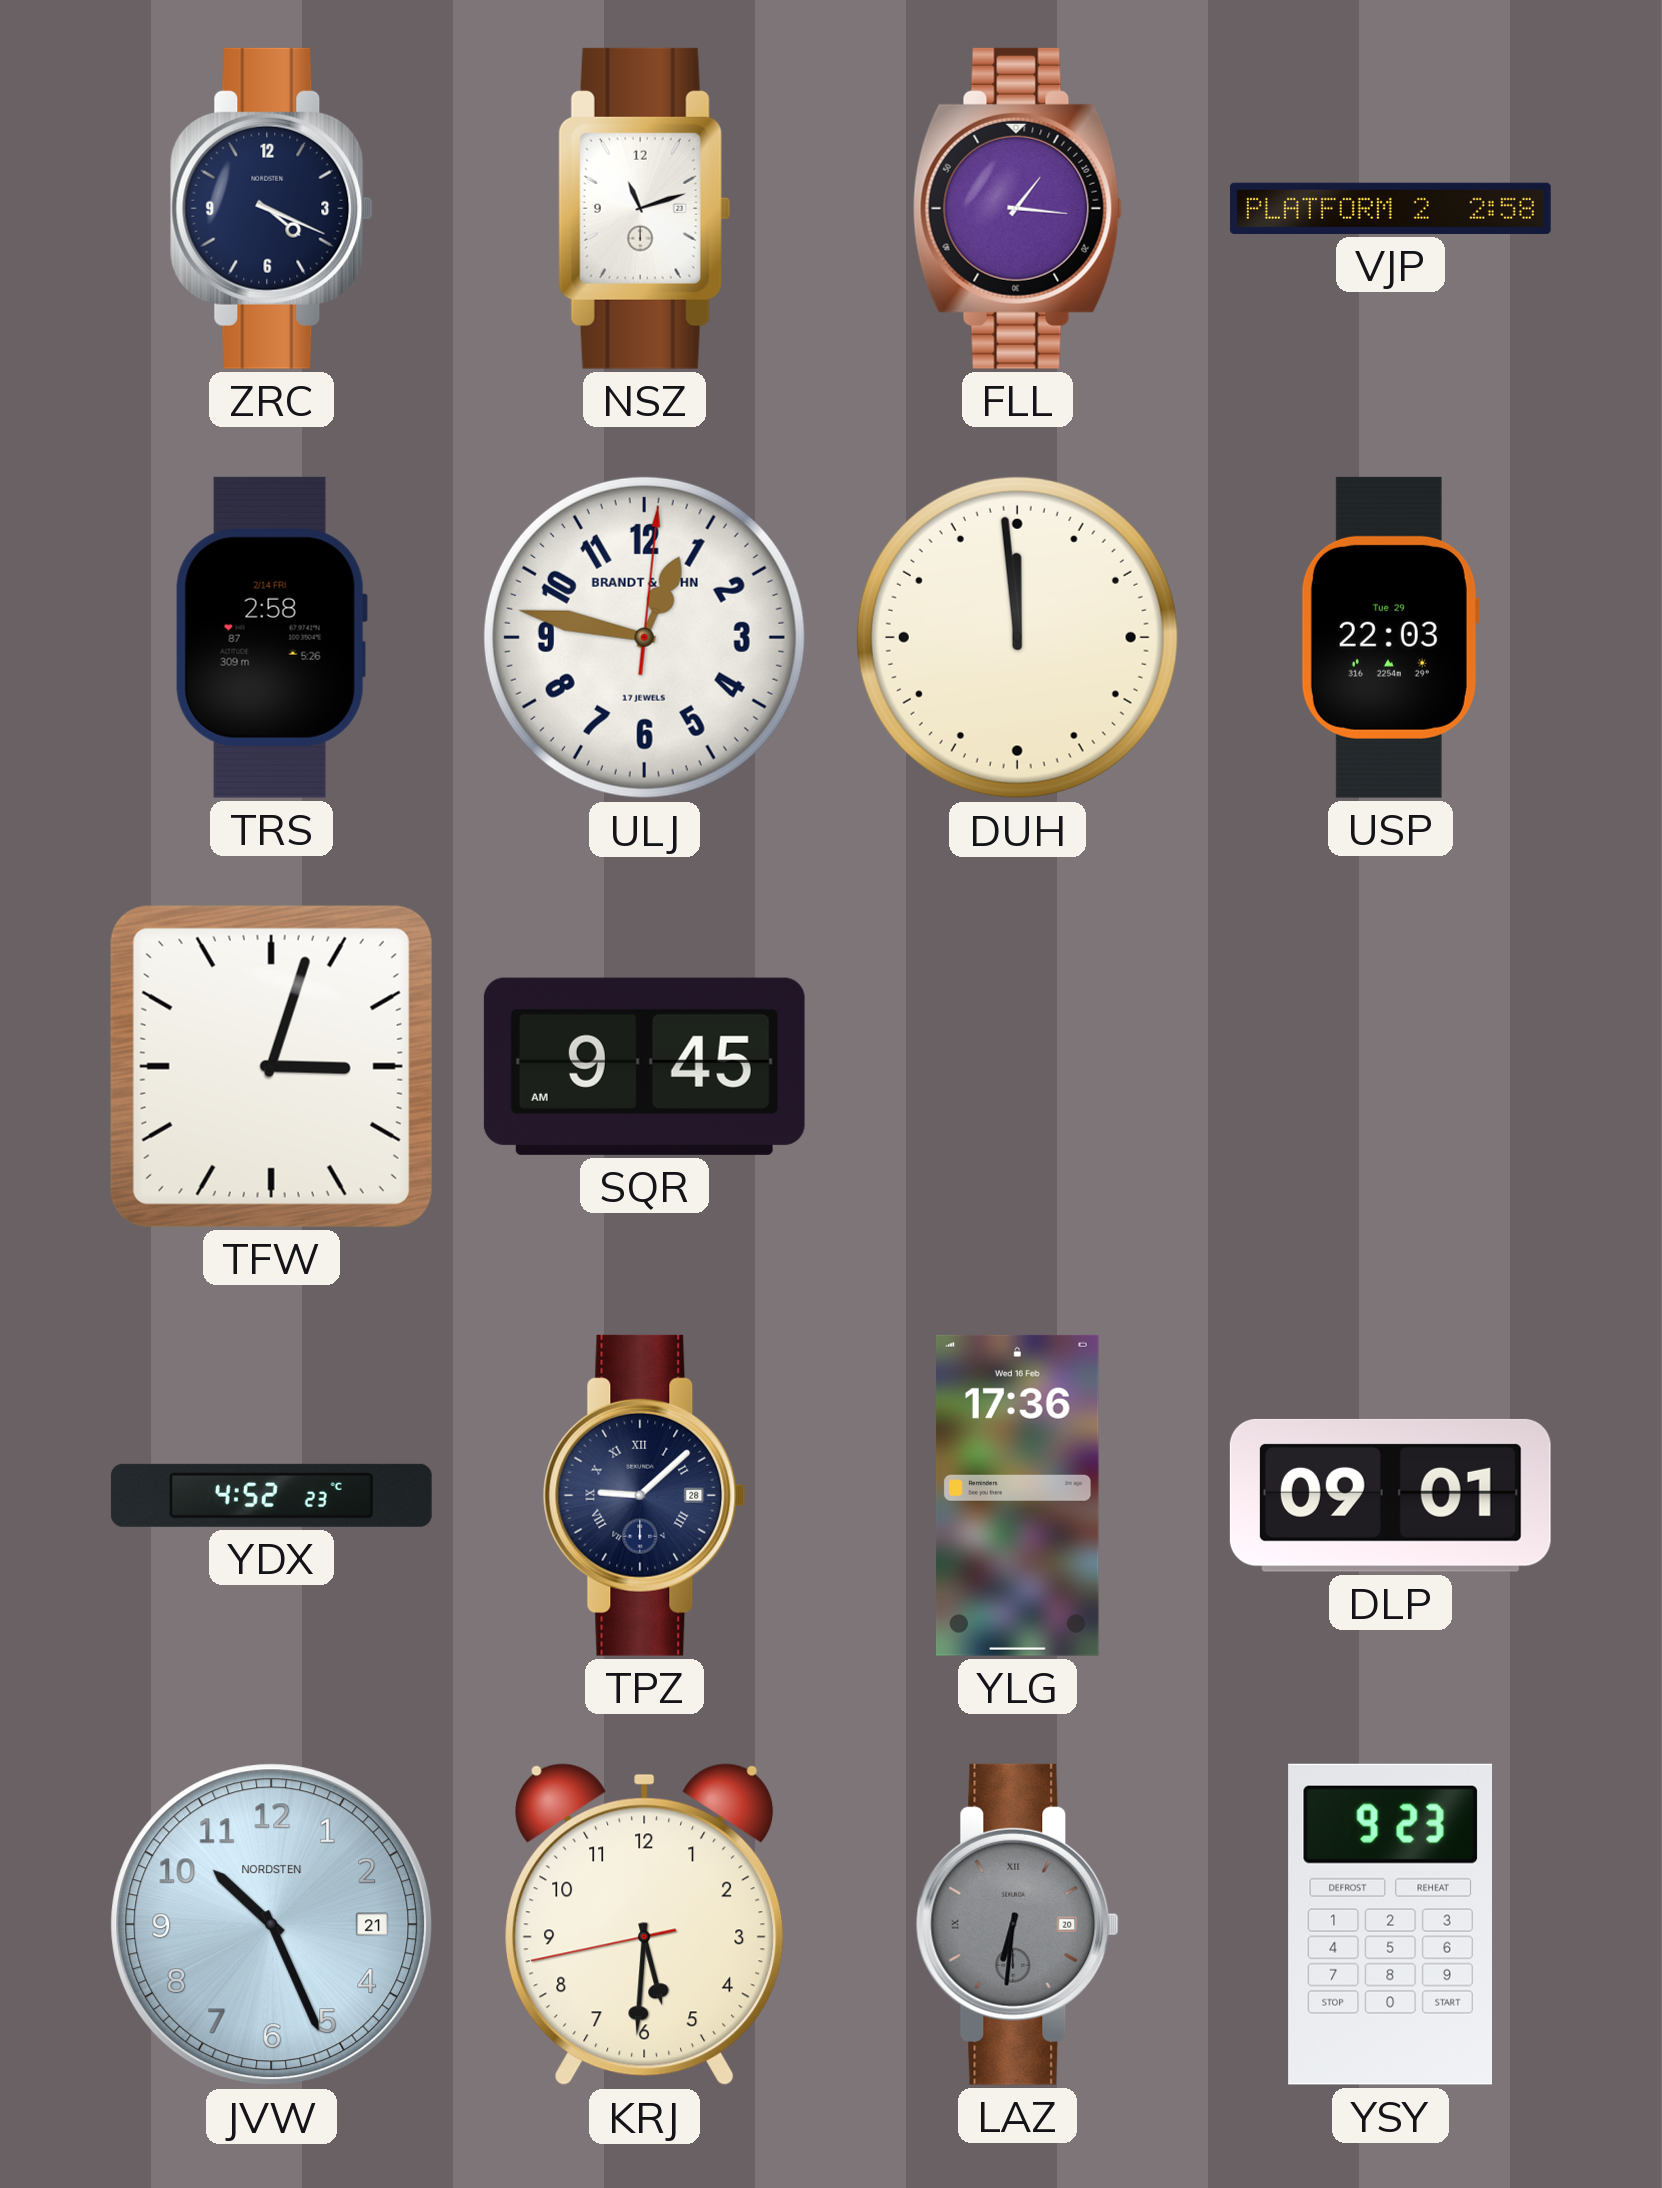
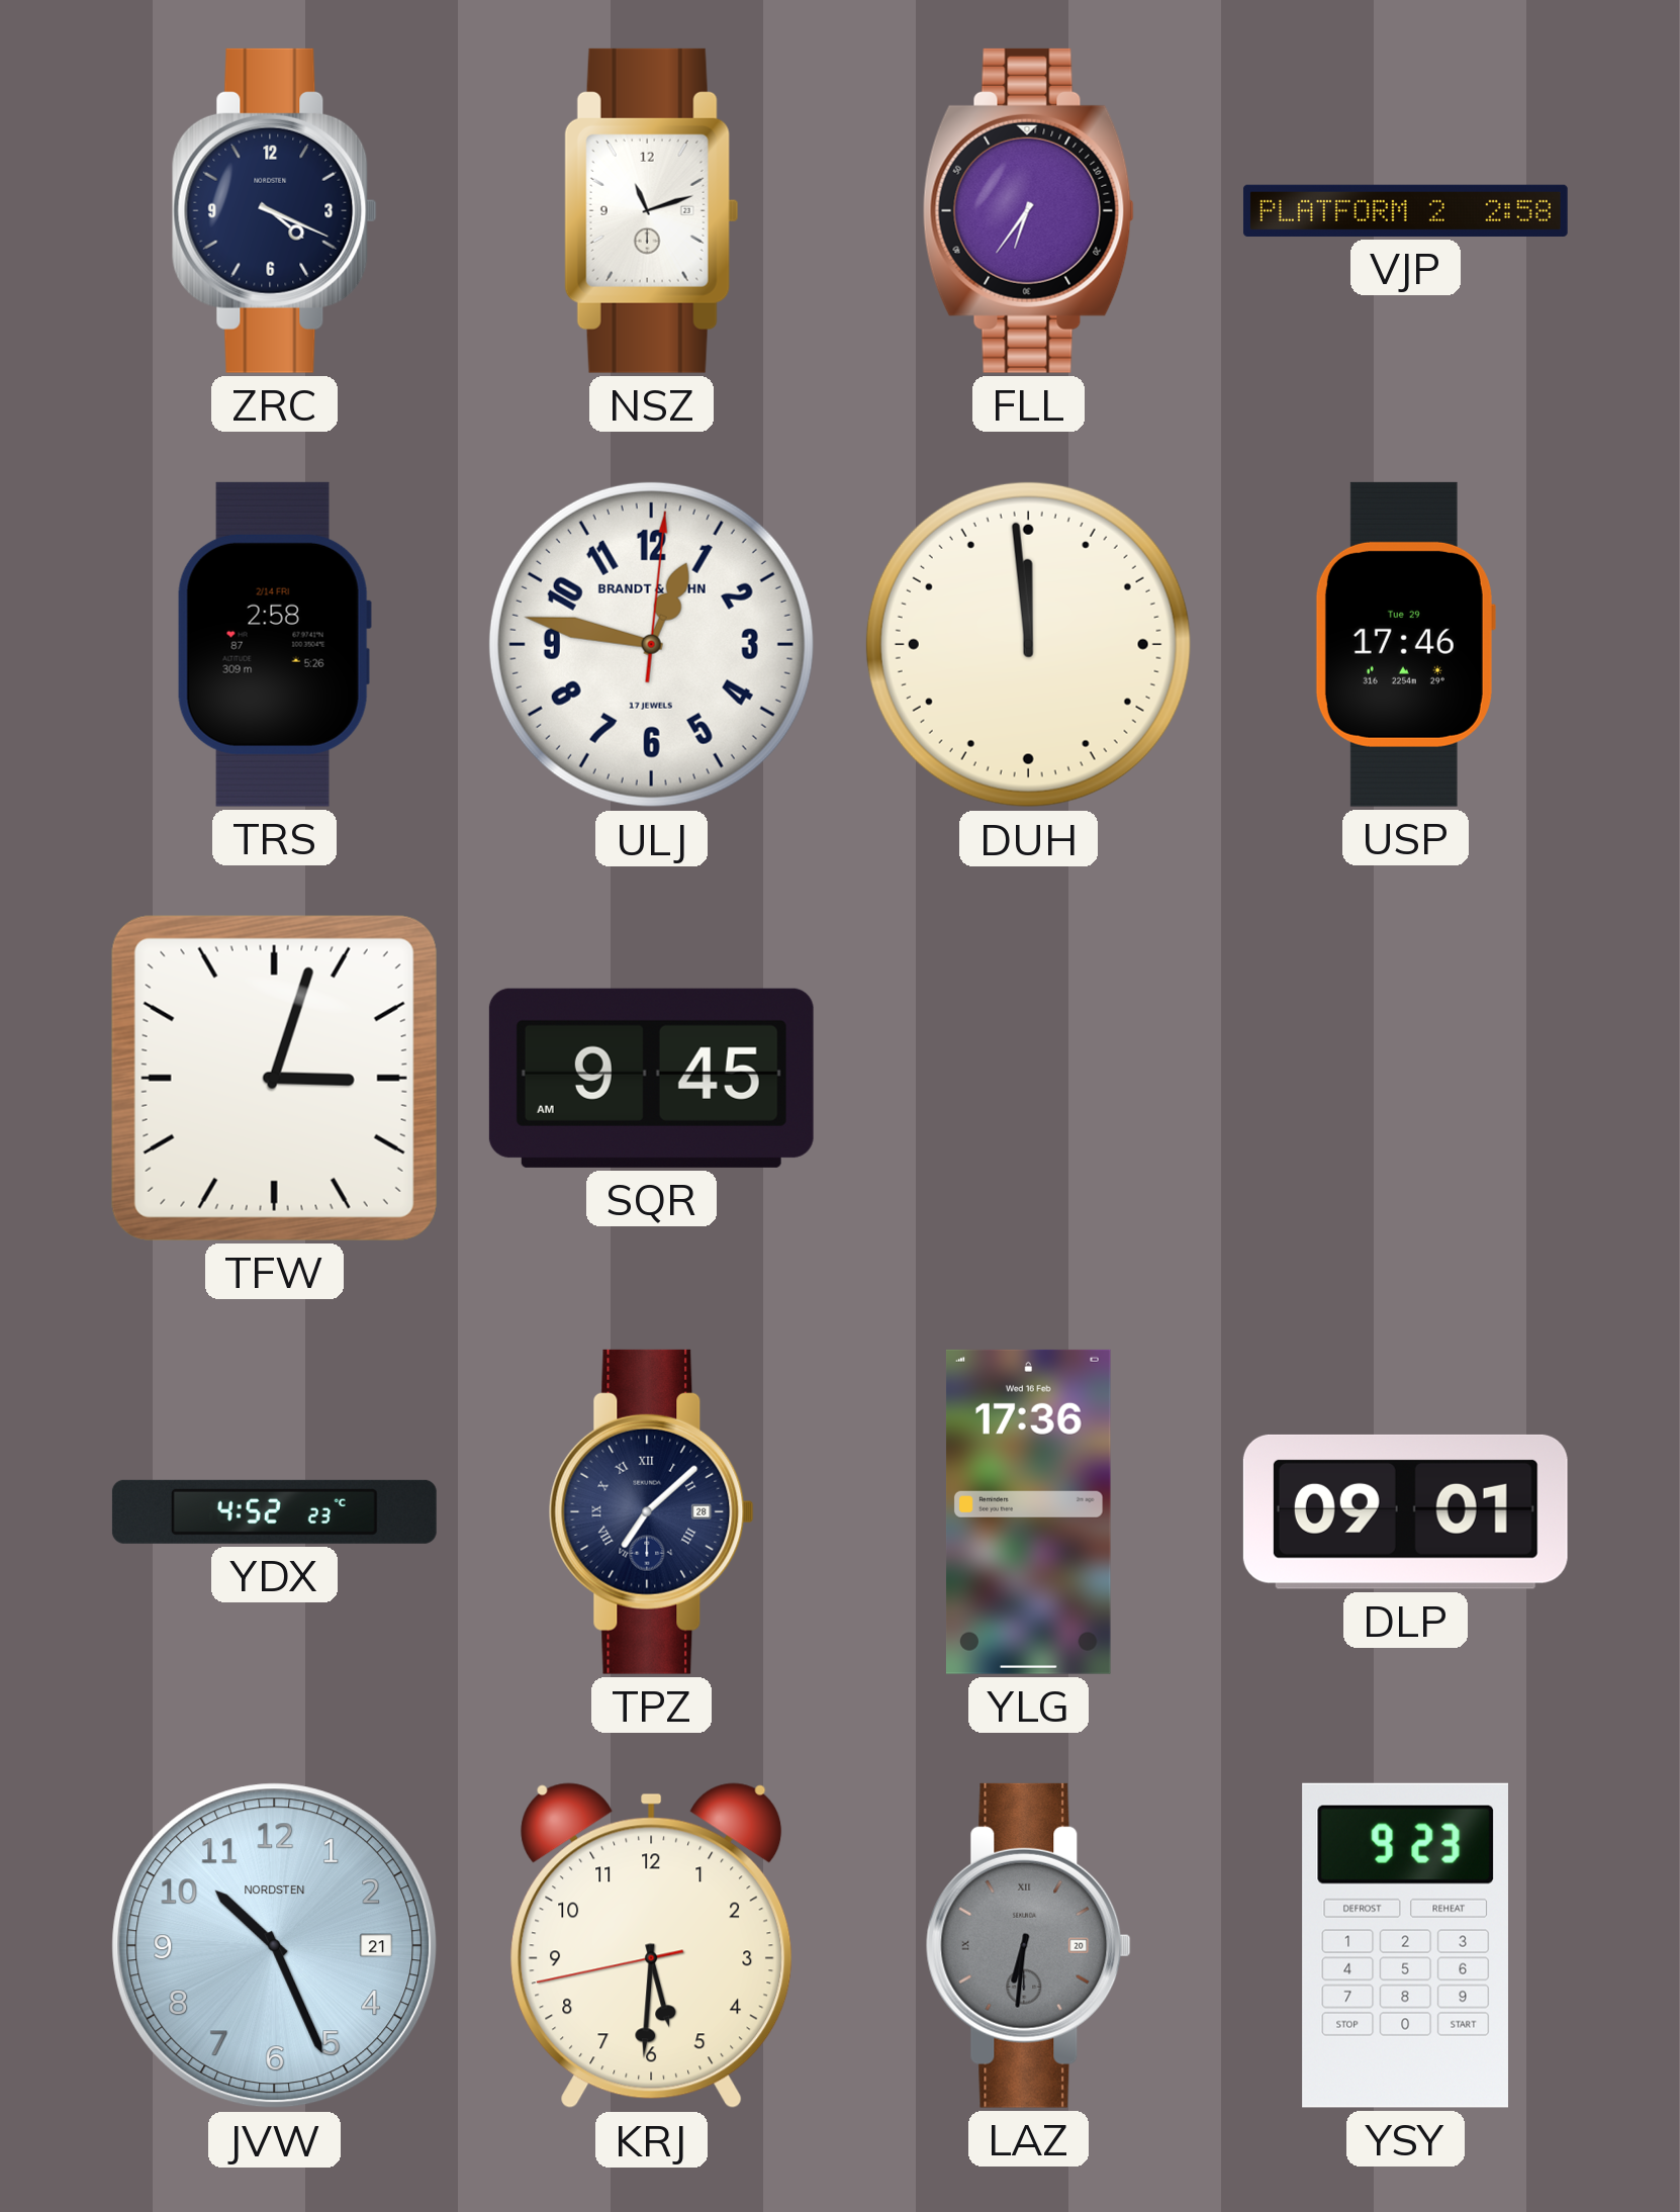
FLL: 1:16 -> 6:36
USP: 22:03 -> 17:46
TPZ: 9:08 -> 7:08
